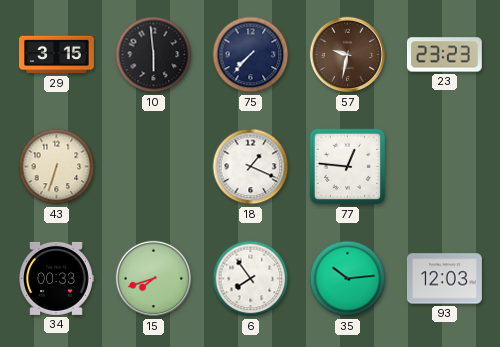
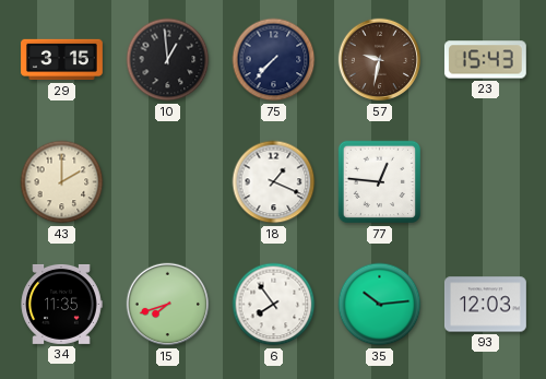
10: 5:59 -> 12:59
23: 23:23 -> 15:43
43: 6:33 -> 2:00
34: 00:33 -> 11:35
